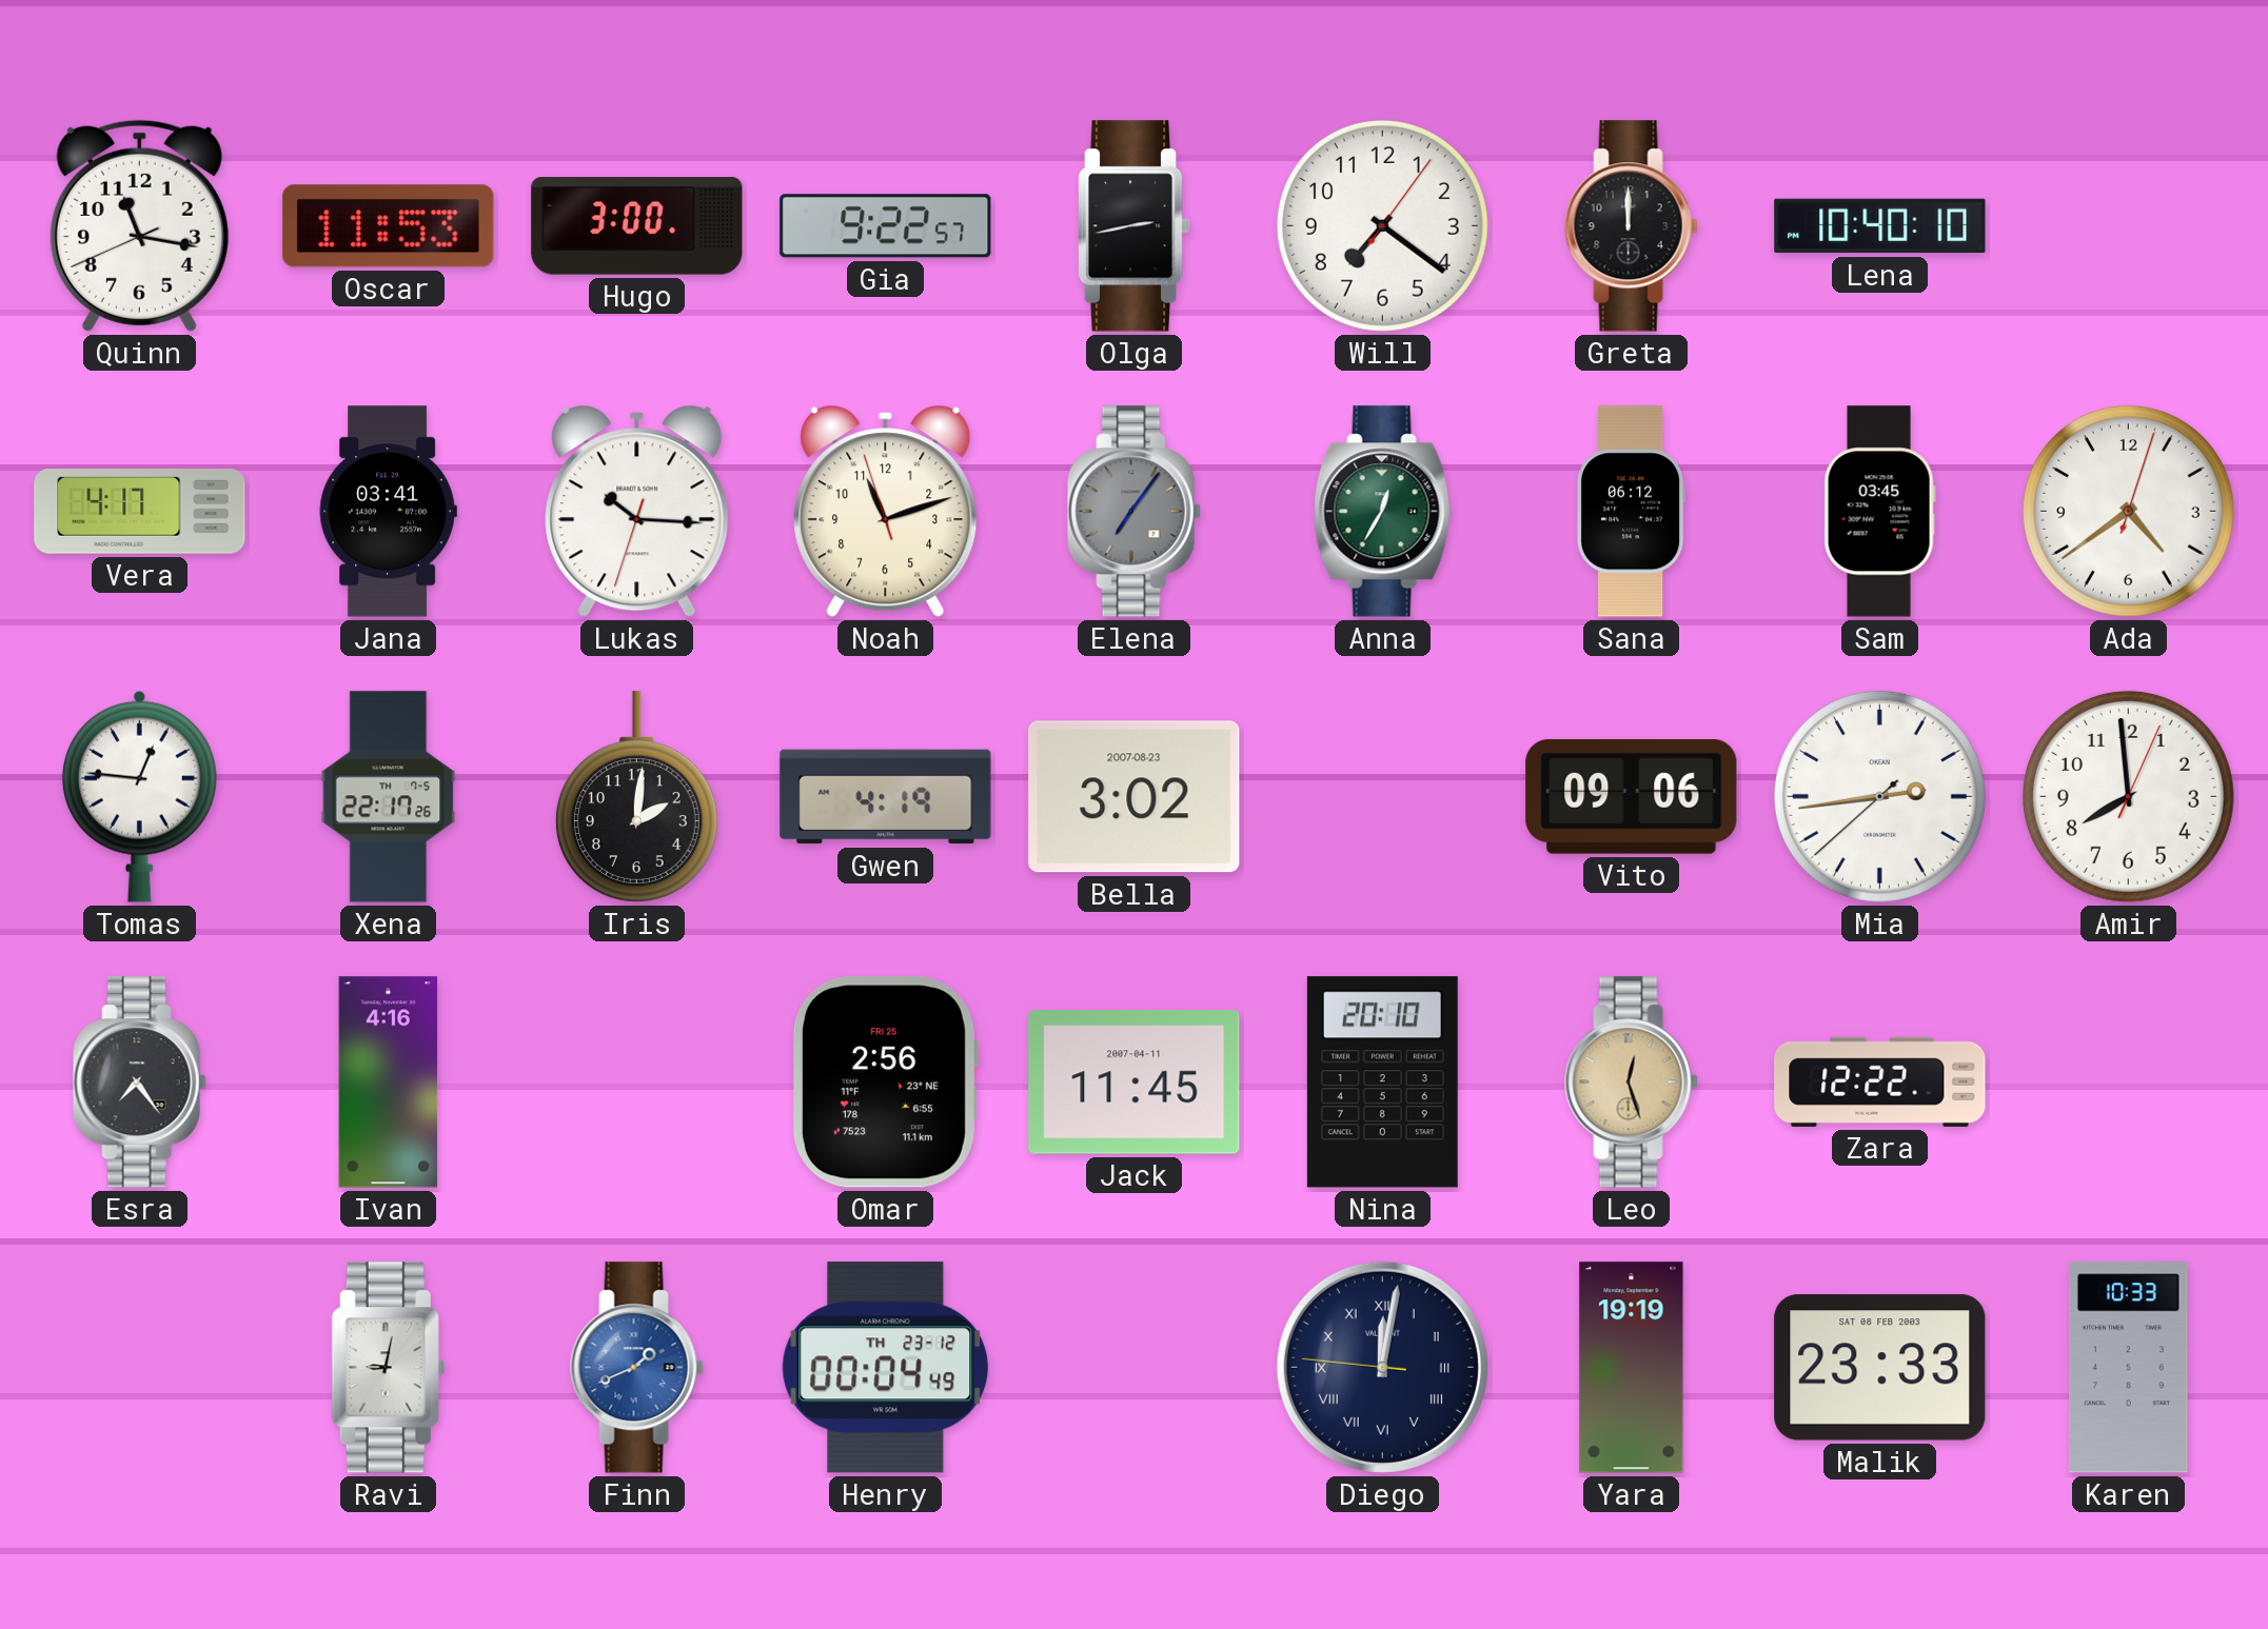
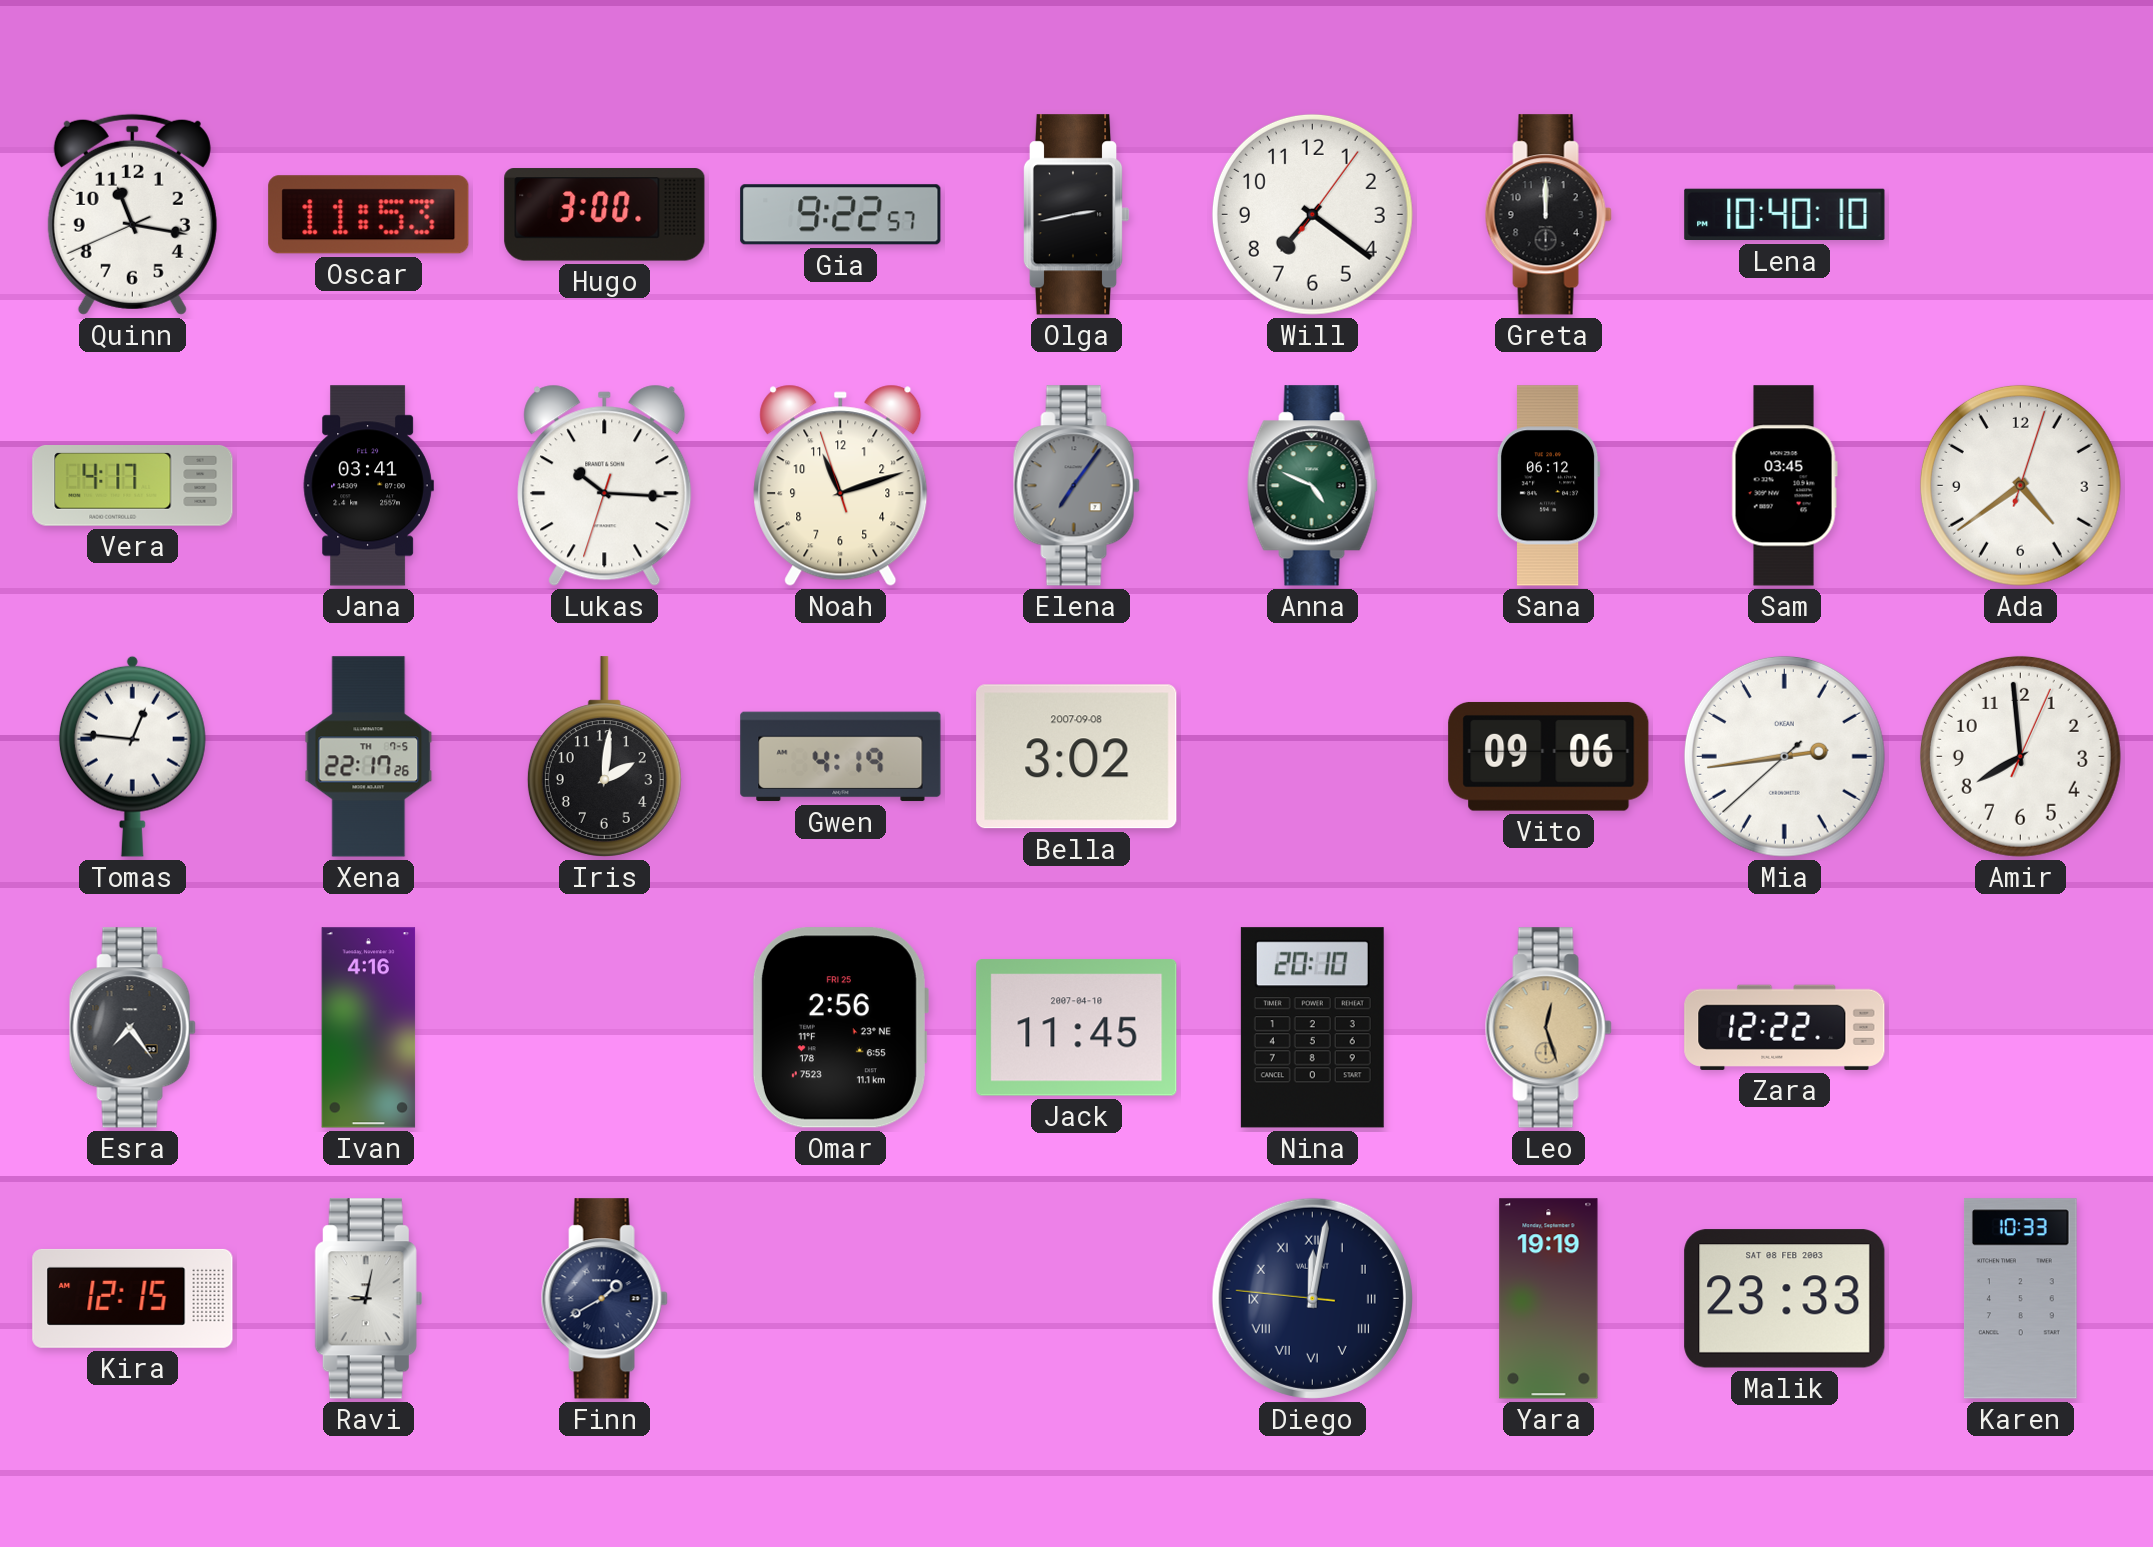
Anna: 12:35 -> 4:49
Bella date: 2007-08-23 -> 2007-09-08
Jack date: 2007-04-11 -> 2007-04-10
Kira: none -> 12:15
Finn: 1:41 -> 1:40
Finn dial: blue -> navy
Henry: 00:04 -> none
